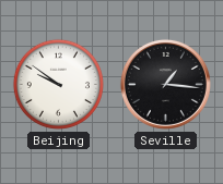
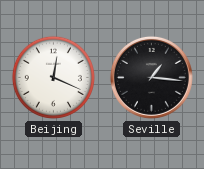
Beijing: 9:51 -> 12:19
